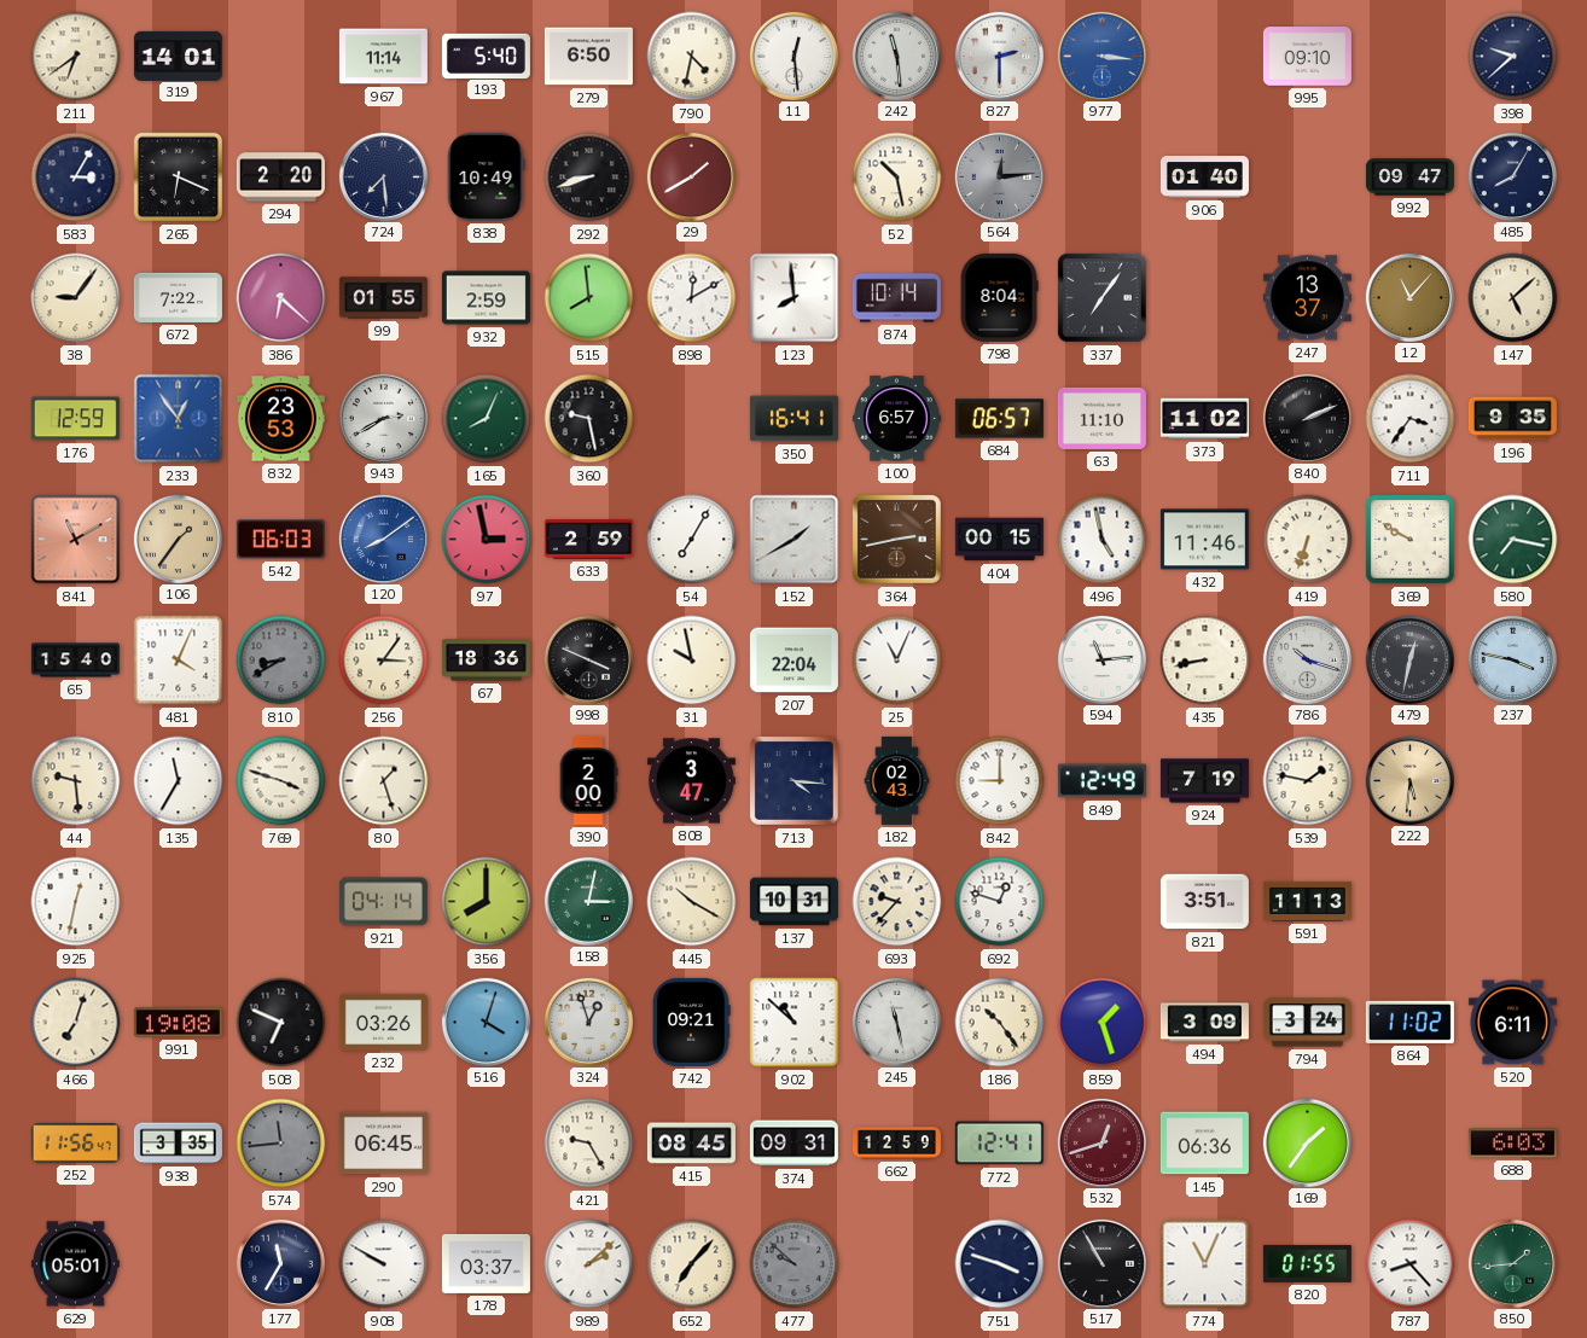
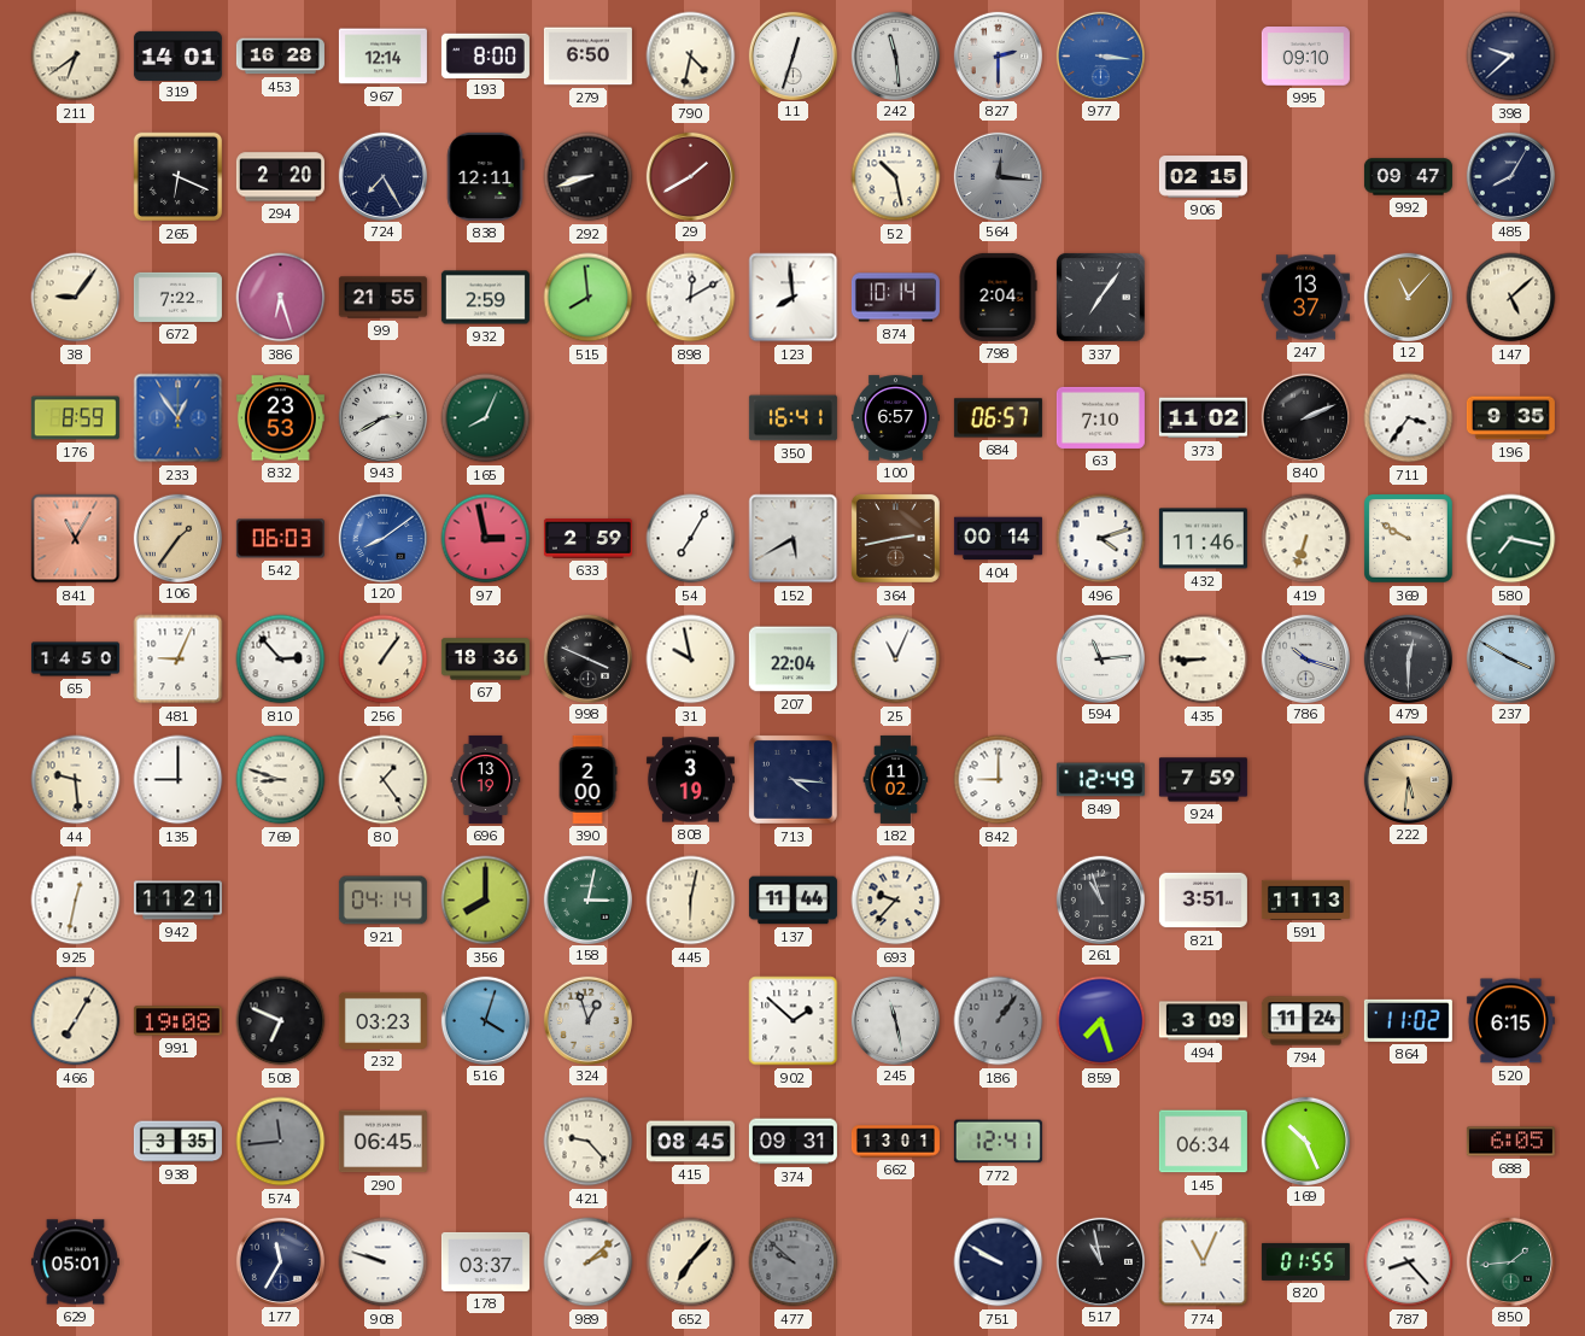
453: none -> 16:28
967: 11:14 -> 12:14
193: 5:40 -> 8:00
11: 12:29 -> 12:33
583: 3:05 -> none
724: 7:29 -> 7:25
838: 10:49 -> 12:11
564: 12:14 -> 12:16
906: 01:40 -> 02:15
386: 6:22 -> 6:27
99: 01:55 -> 21:55
798: 8:04 -> 2:04
176: 12:59 -> 8:59
360: 9:28 -> none
63: 11:10 -> 7:10
841: 11:10 -> 11:05
152: 1:40 -> 5:40
404: 00:15 -> 00:14
496: 4:58 -> 4:12
65: 15:40 -> 14:50
481: 4:04 -> 9:04
810: 8:40 -> 2:53
810 dial: grey -> white
256: 3:06 -> 1:06
435: 8:43 -> 8:45
479: 12:32 -> 12:30
237: 3:47 -> 3:50
135: 11:35 -> 9:00
769: 3:48 -> 8:48
80: 1:27 -> 1:24
696: none -> 13:19
808: 3:47 -> 3:19
182: 02:43 -> 11:02
924: 7:19 -> 7:59
539: 1:47 -> none
942: none -> 11:21
445: 10:20 -> 6:02
137: 10:31 -> 11:44
692: 12:48 -> none
261: none -> 10:57
466: 7:03 -> 7:05
232: 03:26 -> 03:23
742: 09:21 -> none
902: 10:52 -> 1:52
186: 10:24 -> 1:06
186 dial: cream -> grey
859: 1:27 -> 7:27
794: 3:24 -> 11:24
520: 6:11 -> 6:15
252: 11:56 -> none
421: 9:25 -> 9:23
662: 12:59 -> 13:01
532: 12:42 -> none
145: 06:36 -> 06:34
169: 1:36 -> 10:26
688: 6:03 -> 6:05
908: 9:50 -> 9:48
751: 3:48 -> 9:50
517: 10:55 -> 10:58
